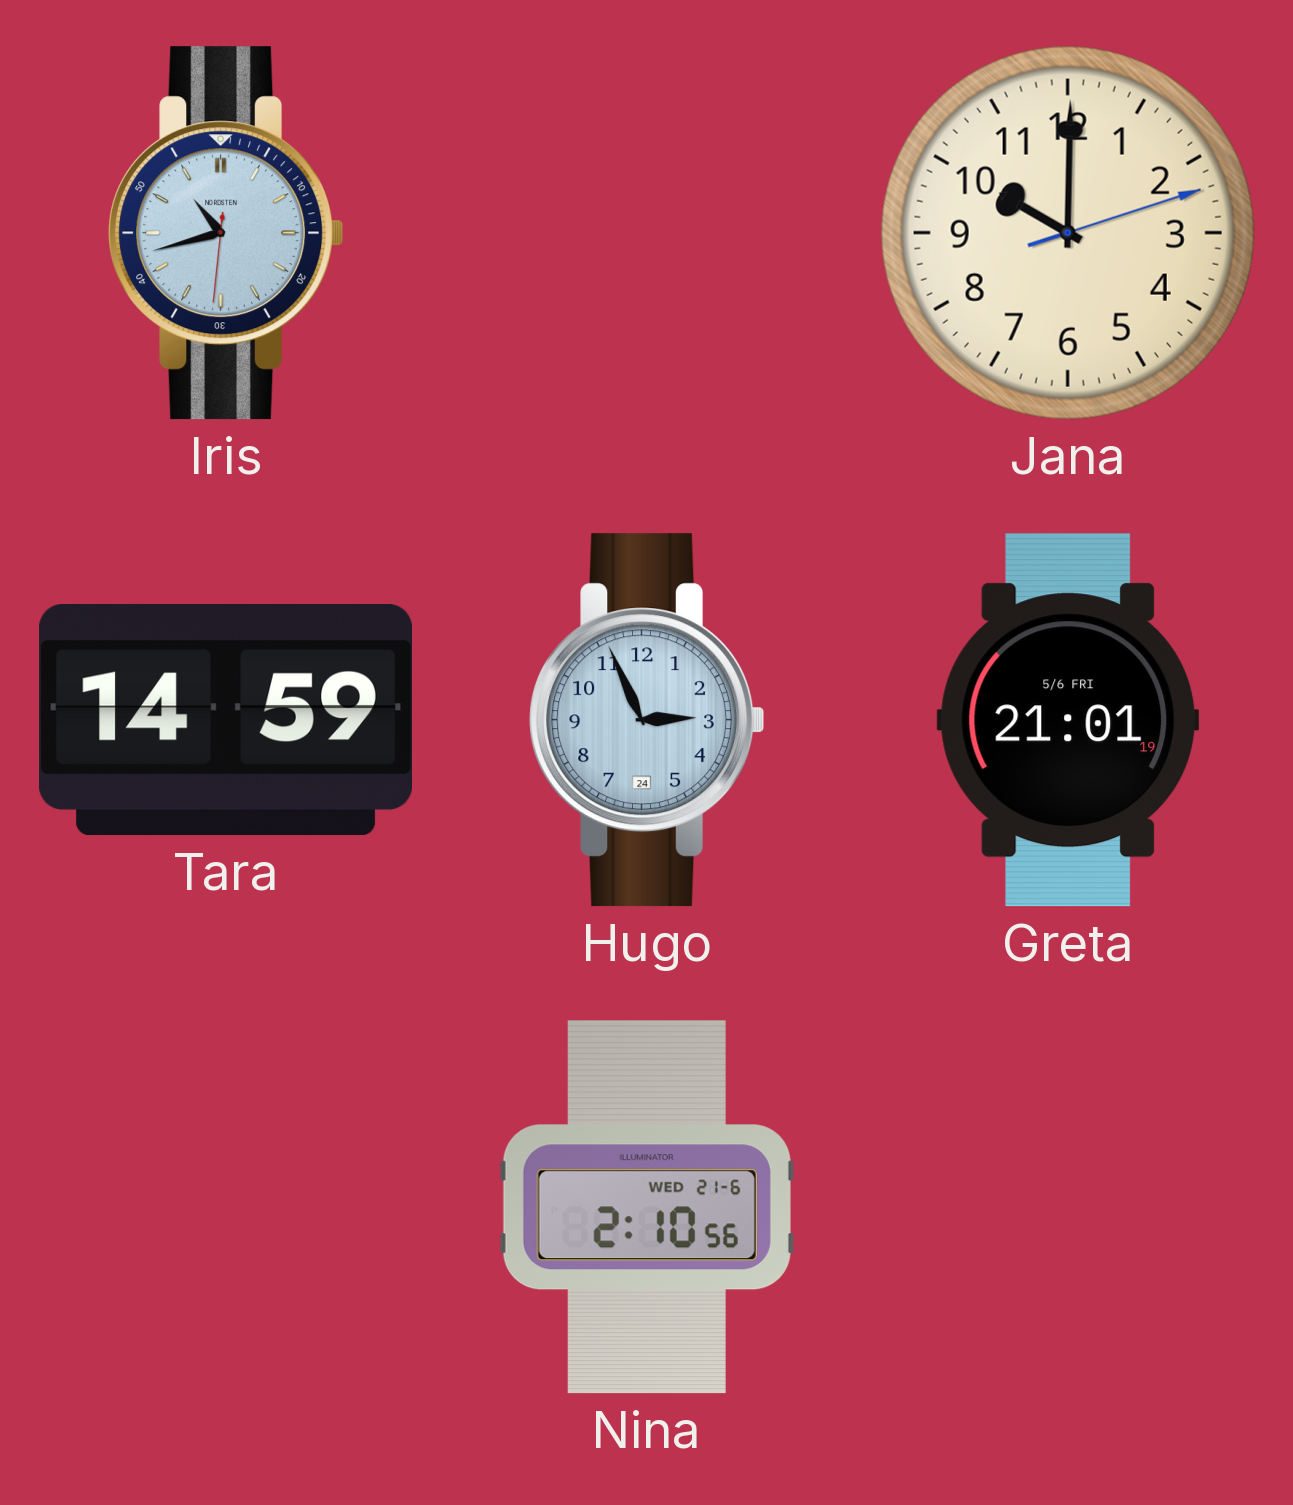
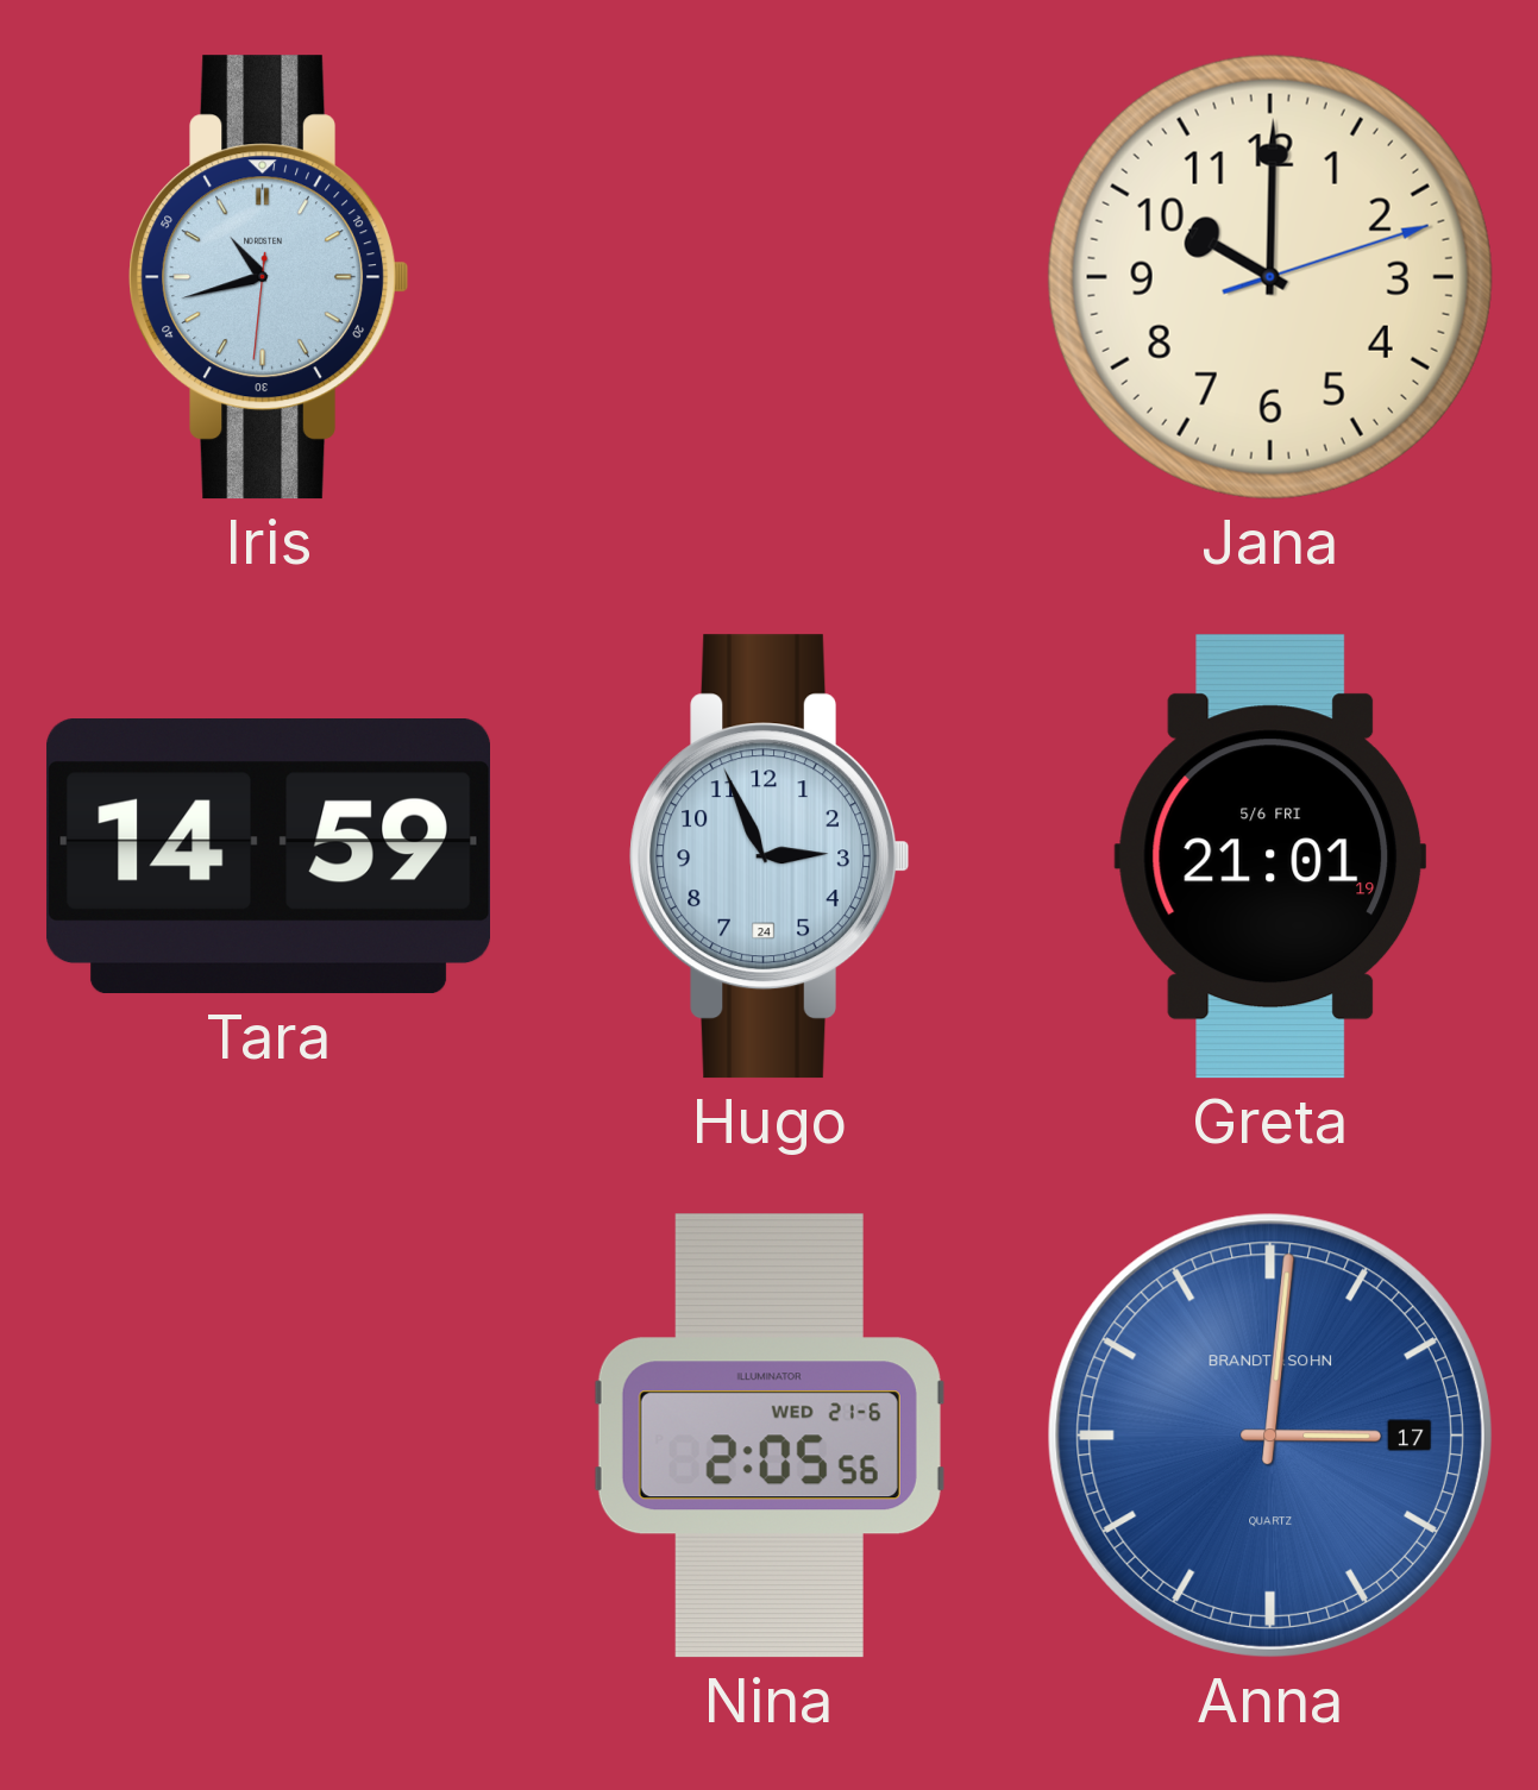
Nina: 2:10 -> 2:05
Anna: none -> 3:01
